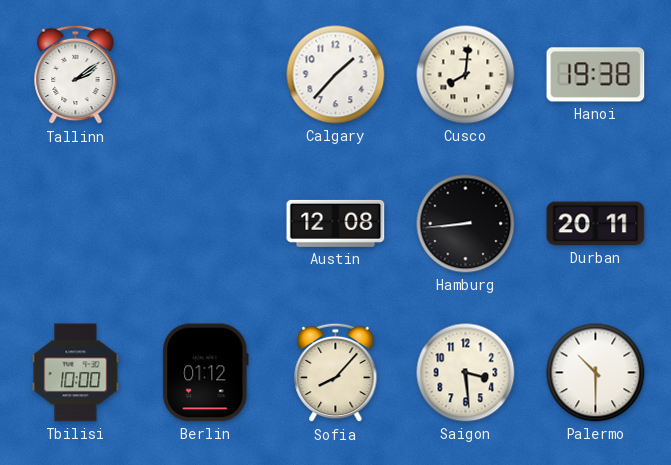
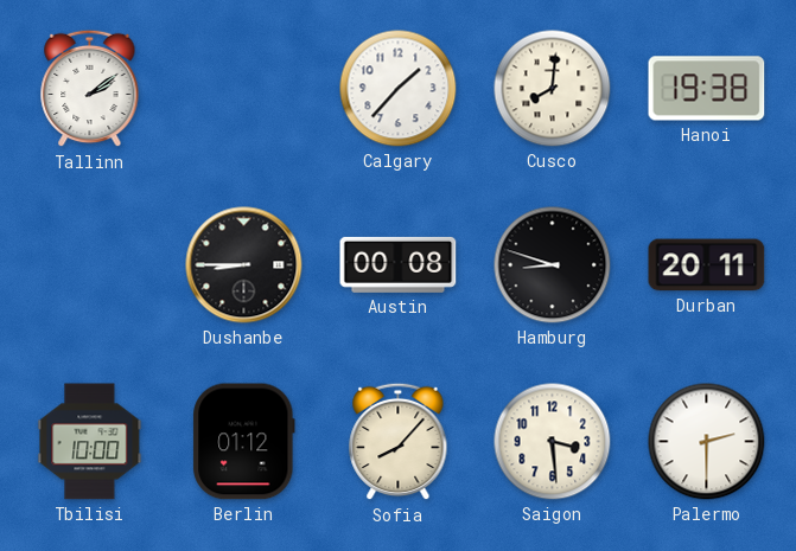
Dushanbe: none -> 8:45
Austin: 12:08 -> 00:08
Hamburg: 8:44 -> 8:48
Palermo: 10:30 -> 2:30
